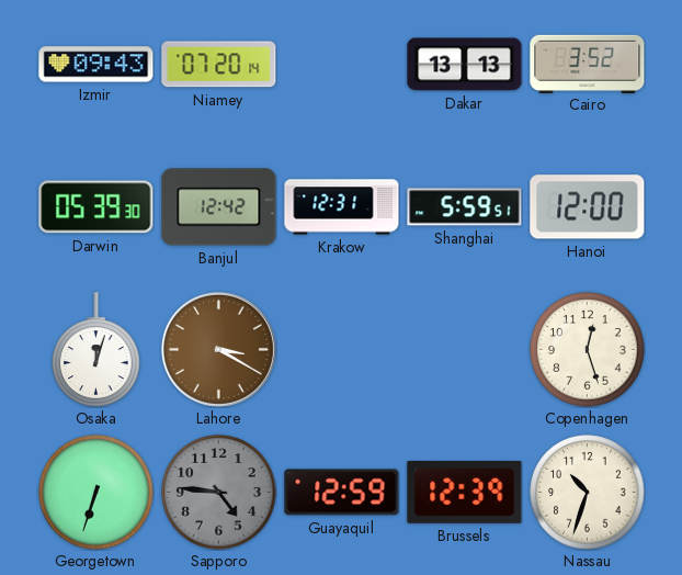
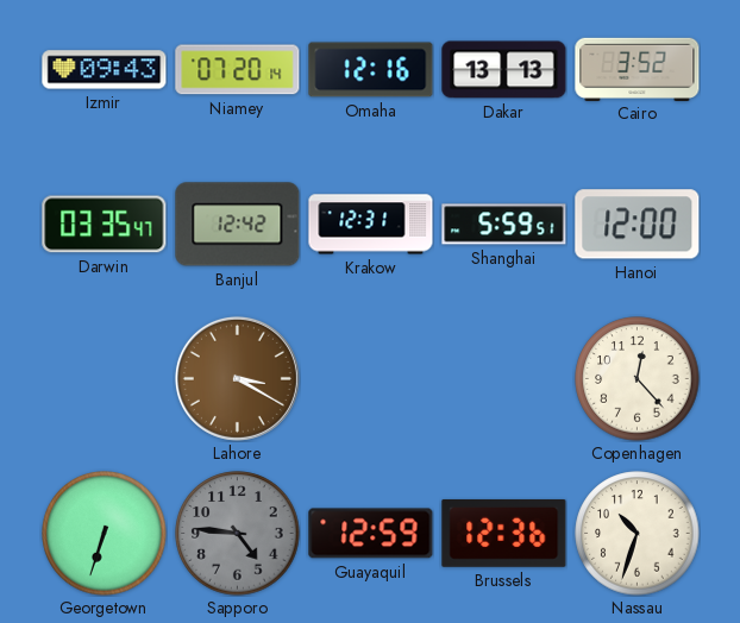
Omaha: none -> 12:16
Darwin: 05:39 -> 03:35
Osaka: 12:03 -> none
Copenhagen: 12:27 -> 12:23
Brussels: 12:39 -> 12:36
